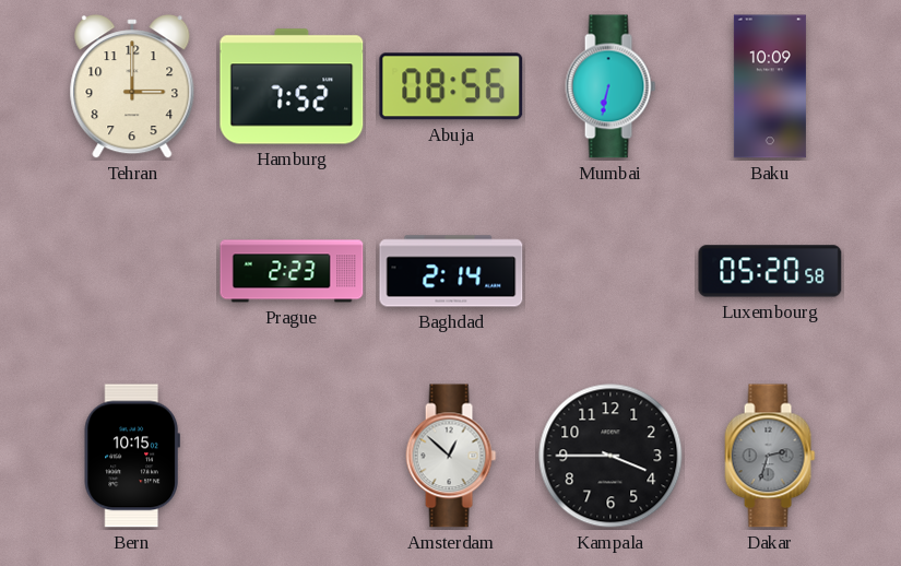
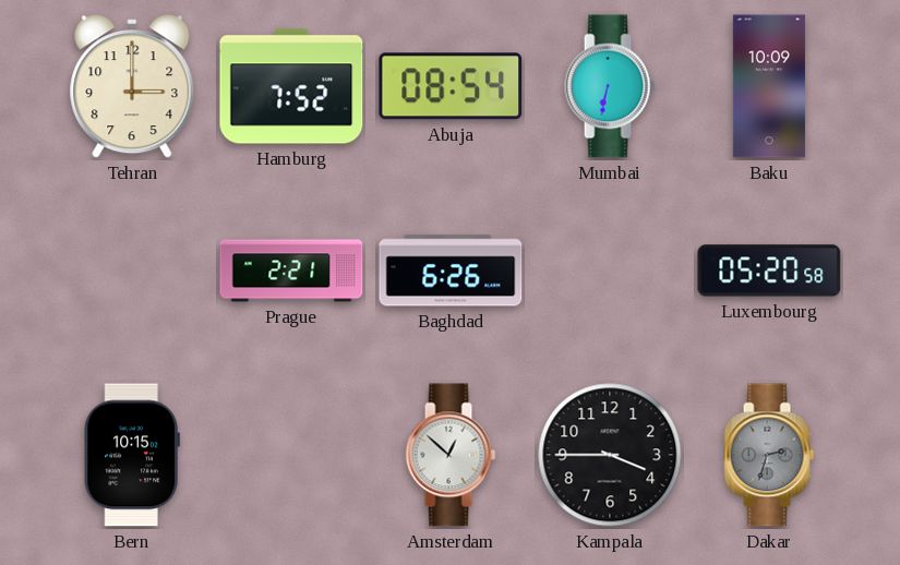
Abuja: 08:56 -> 08:54
Prague: 2:23 -> 2:21
Baghdad: 2:14 -> 6:26
